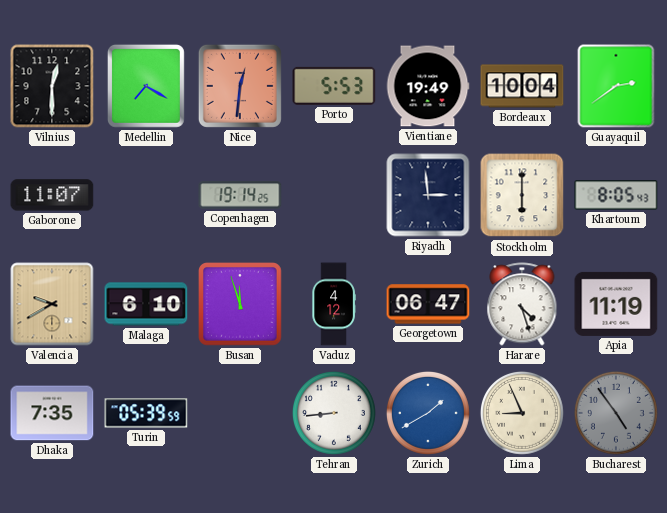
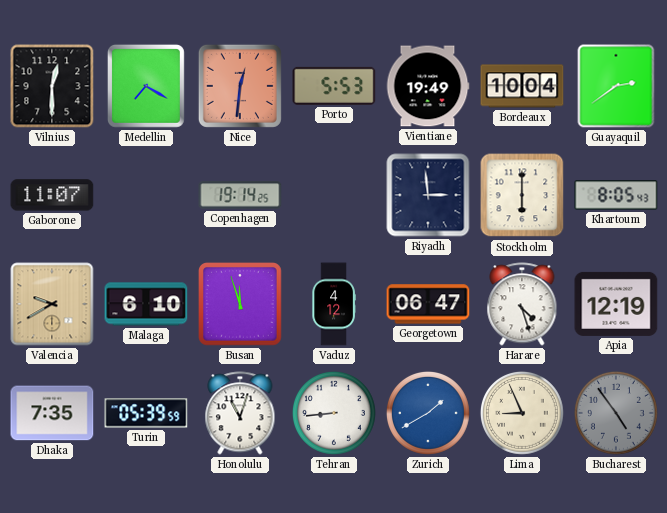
Apia: 11:19 -> 12:19
Honolulu: none -> 11:03
